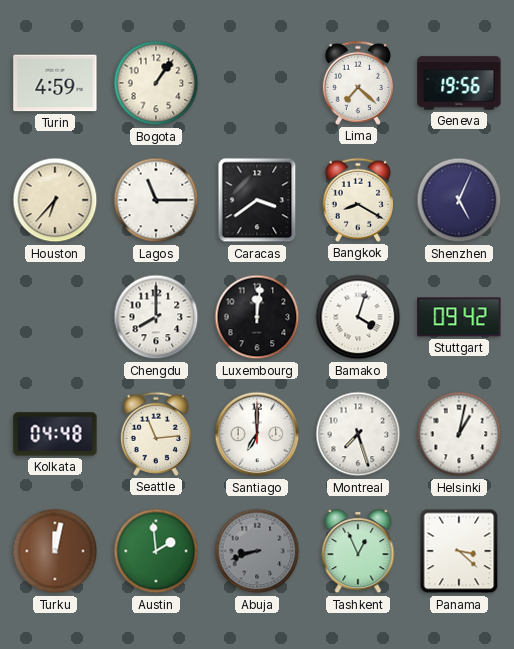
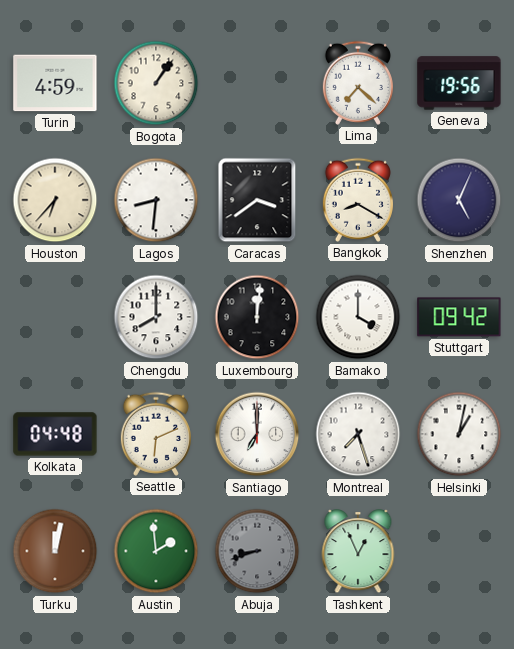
Lagos: 11:15 -> 8:31
Bamako: 4:03 -> 4:00
Seattle: 11:14 -> 6:11
Panama: 3:22 -> none
